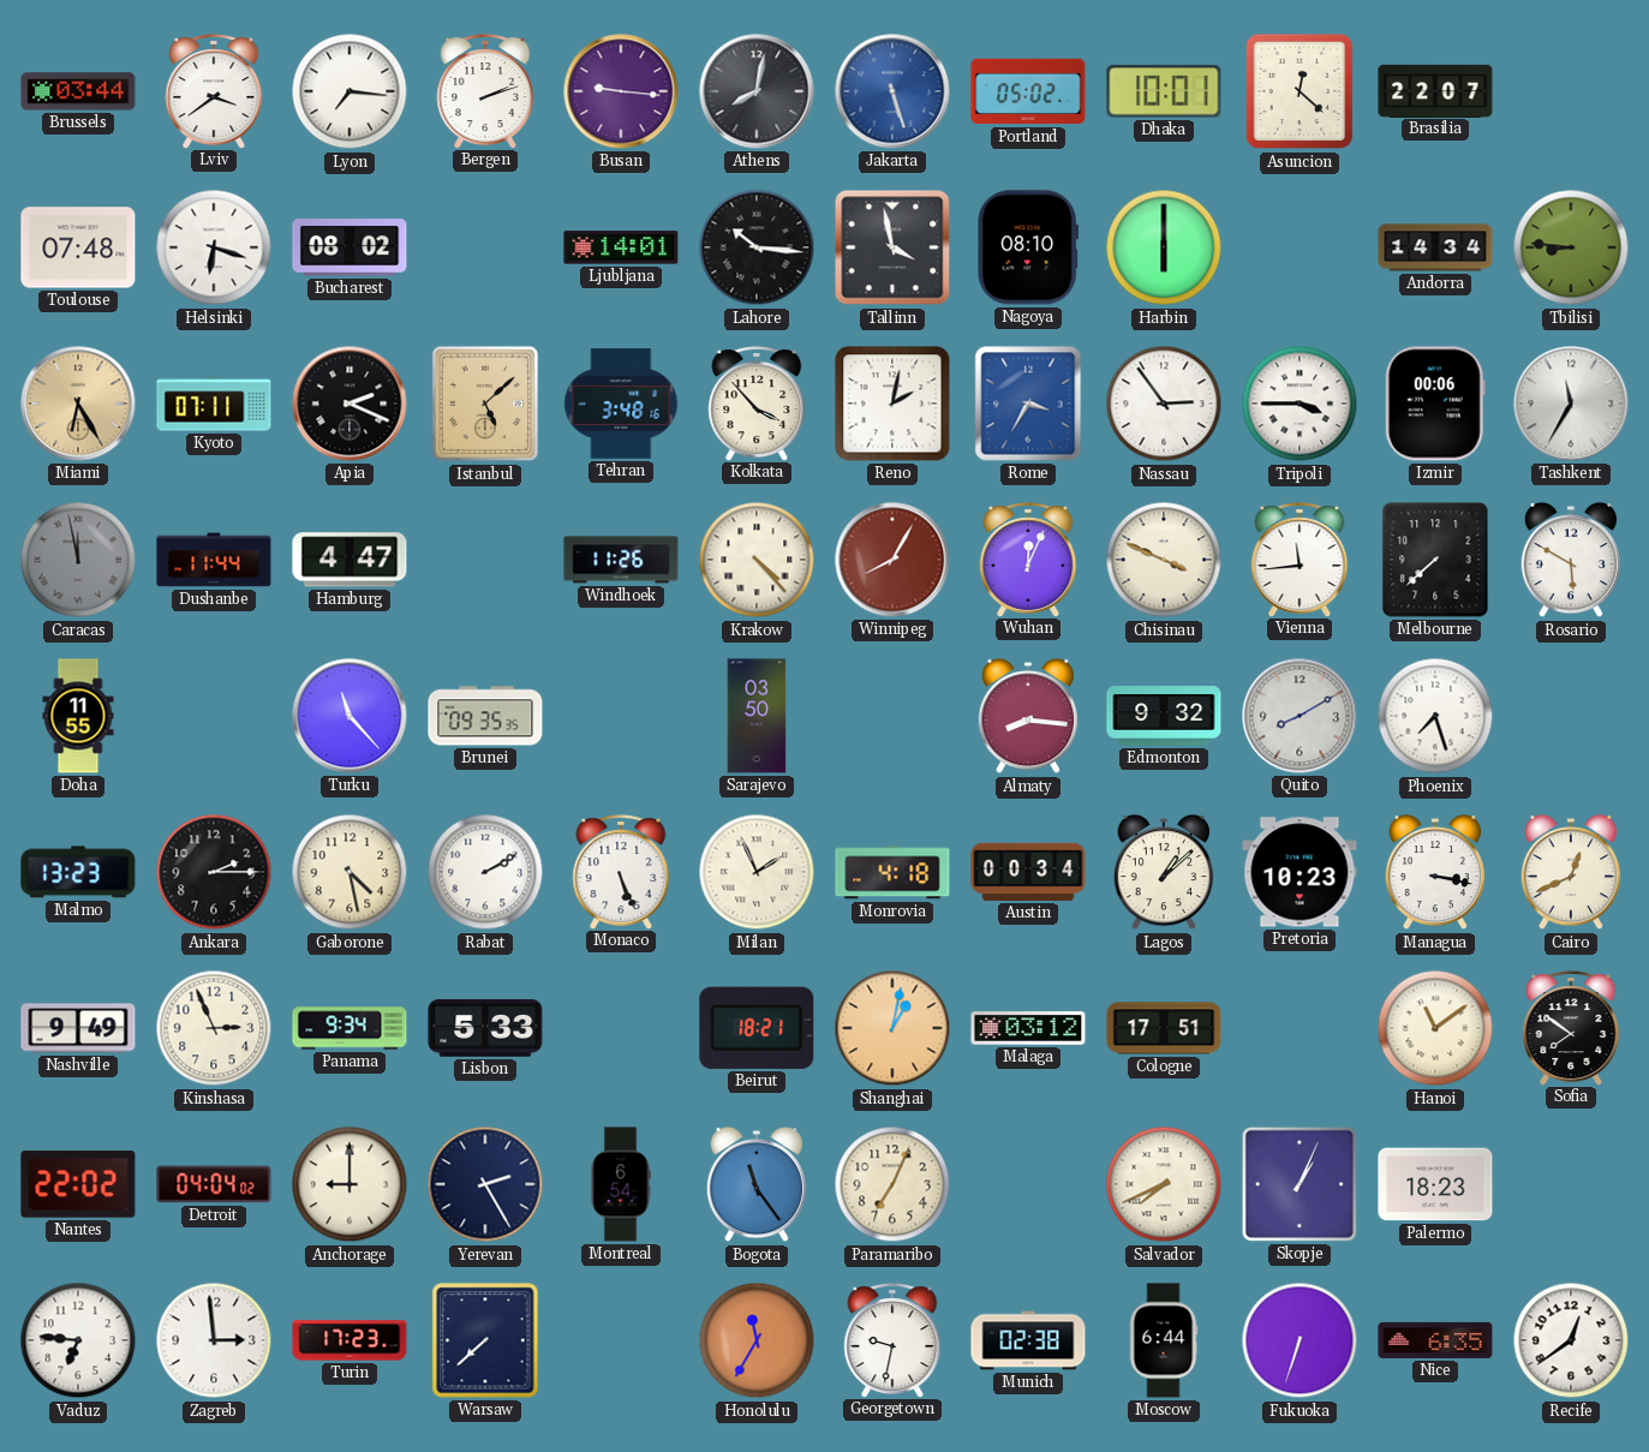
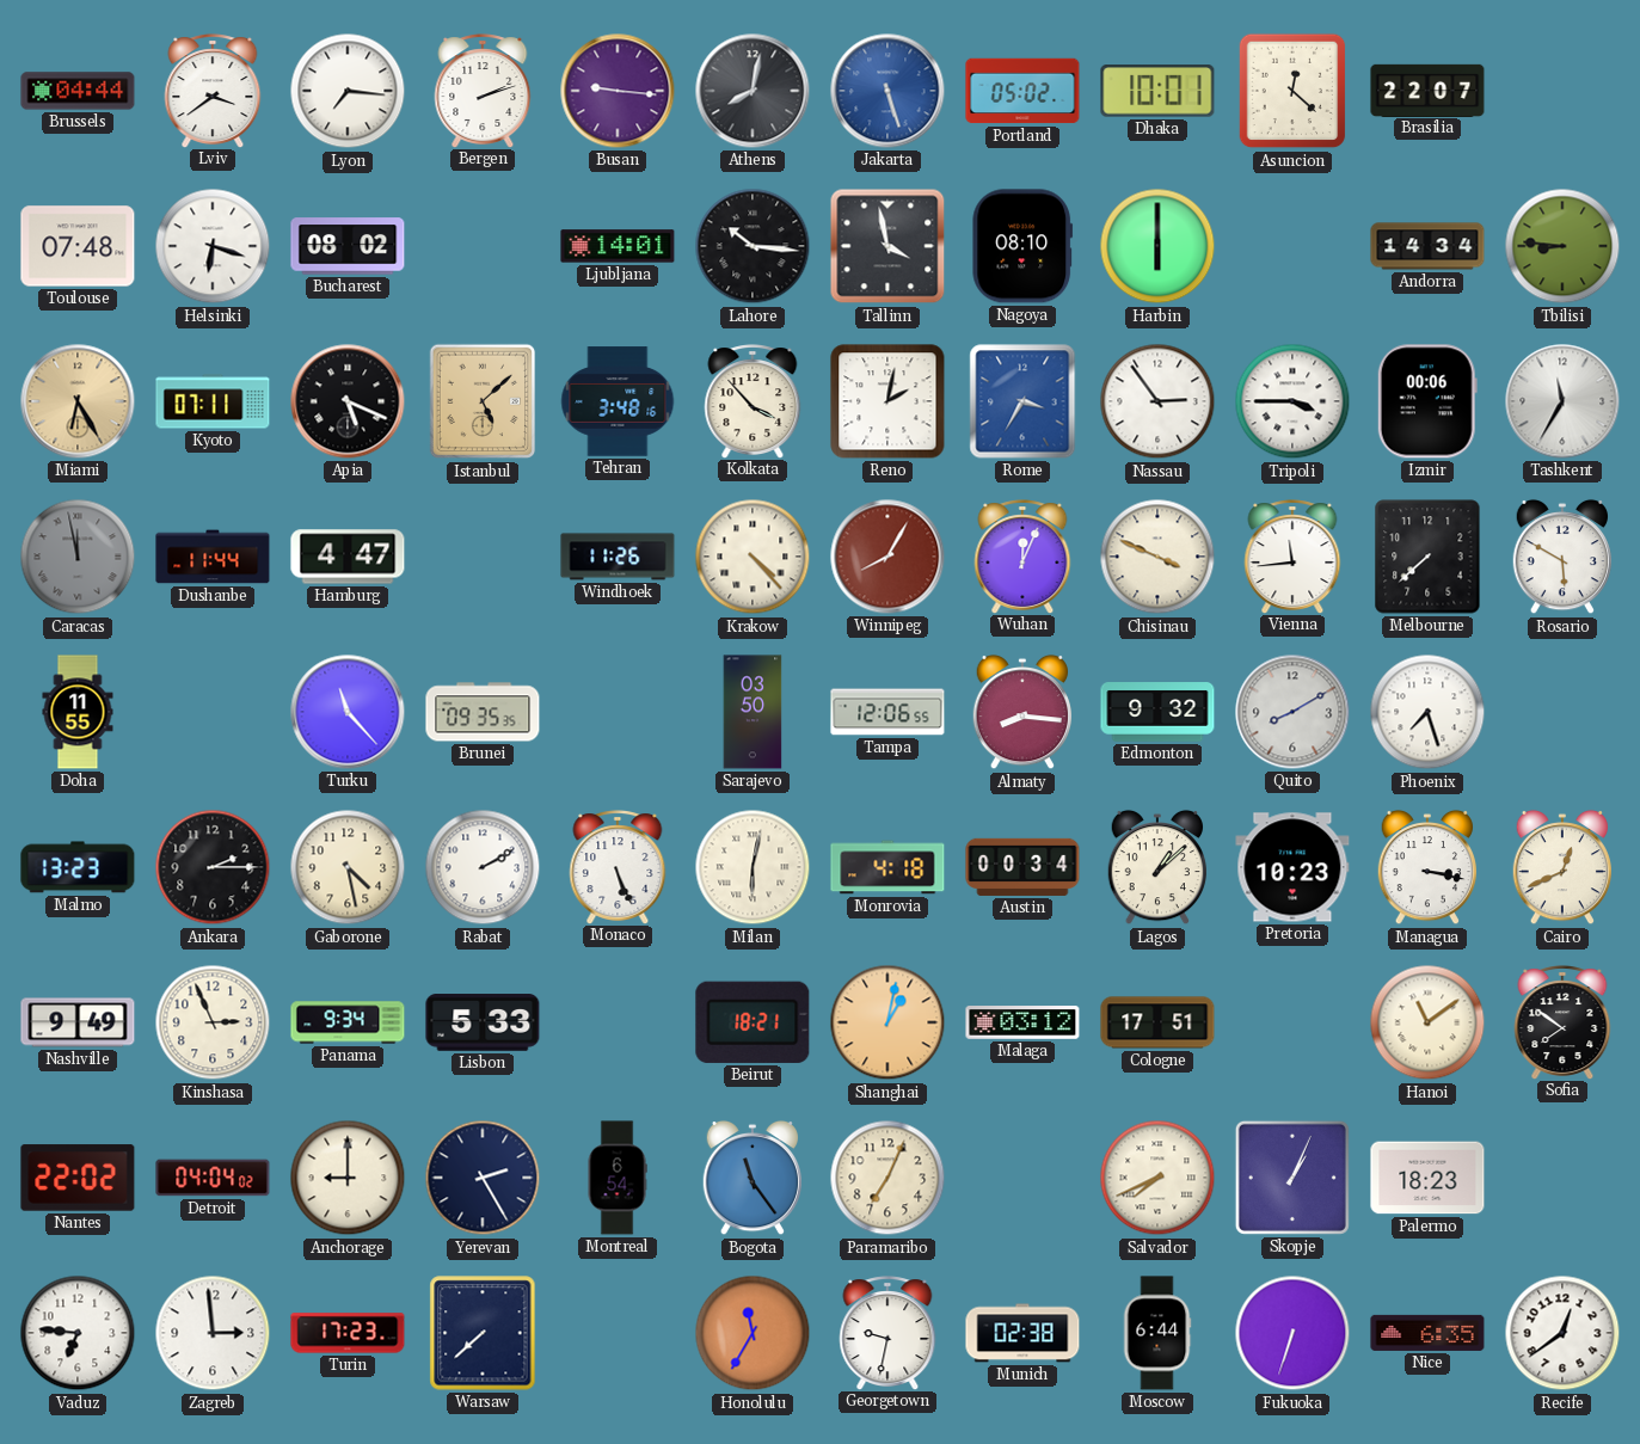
Brussels: 03:44 -> 04:44
Apia: 2:19 -> 5:19
Tampa: none -> 12:06
Milan: 1:56 -> 6:02
